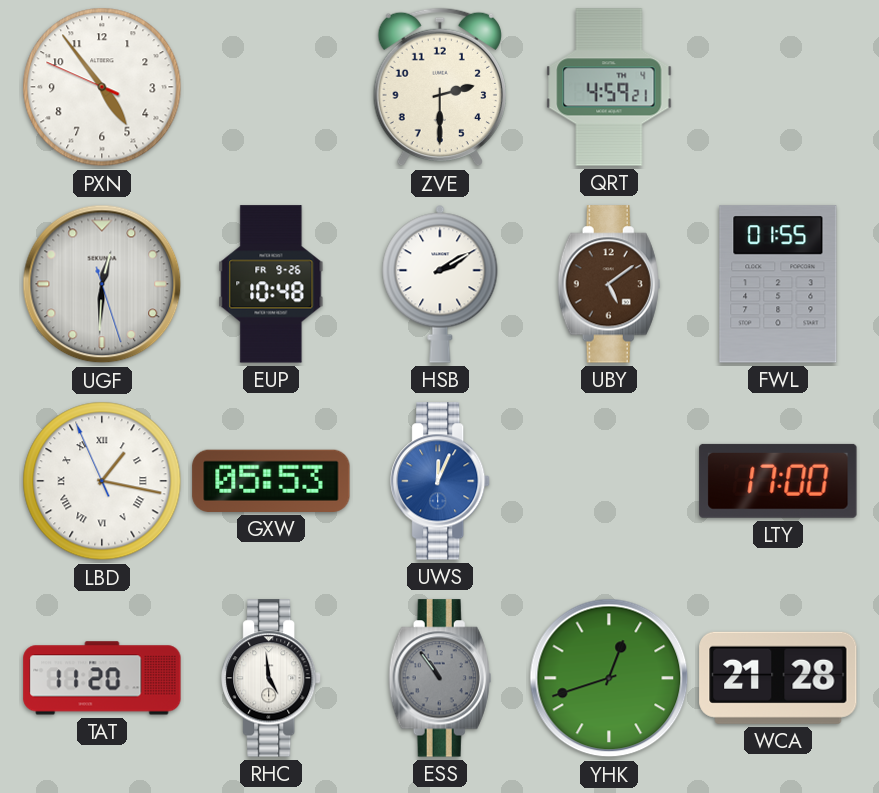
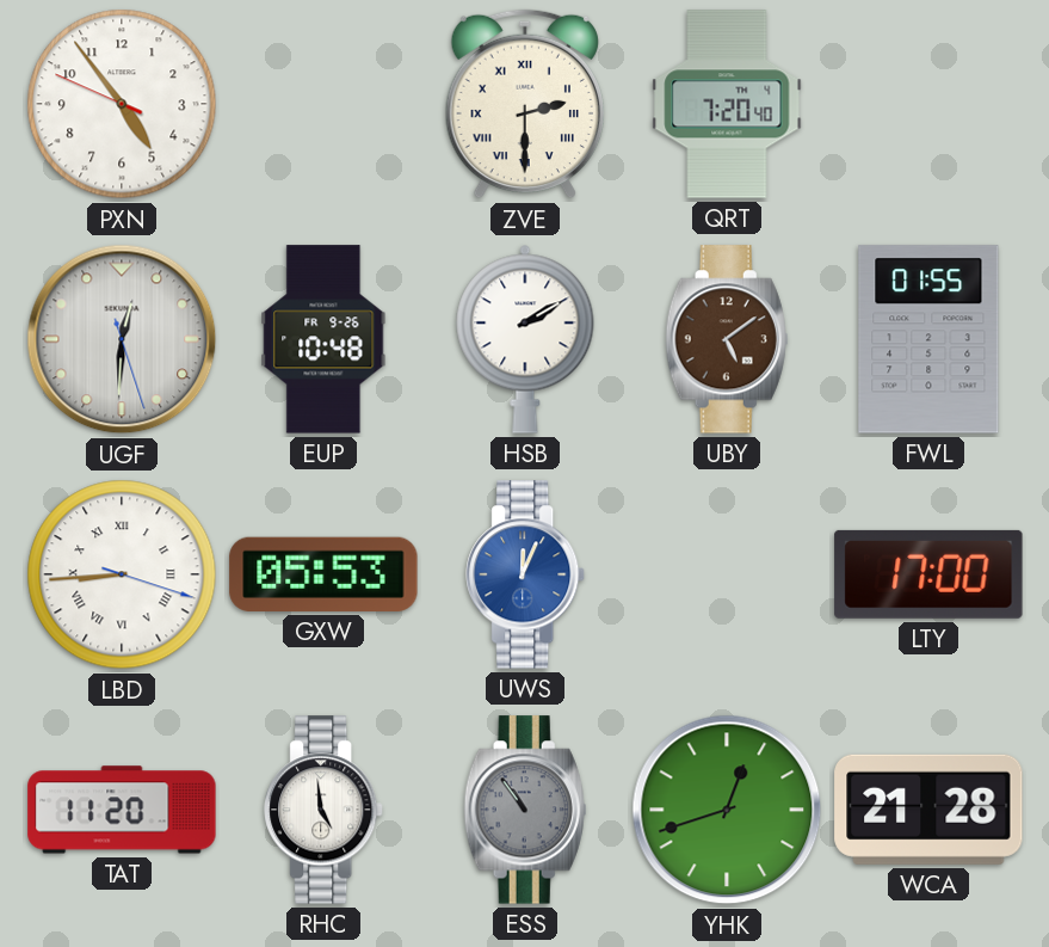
ZVE numerals: Arabic -> Roman
QRT: 4:59 -> 7:20
LBD: 1:16 -> 8:44
